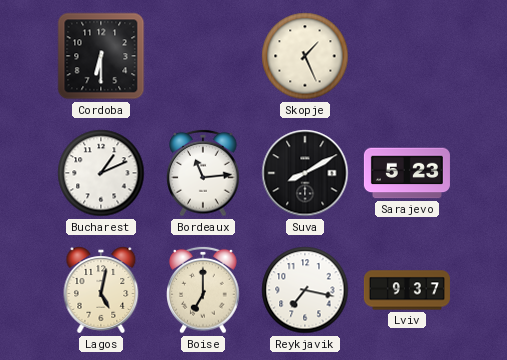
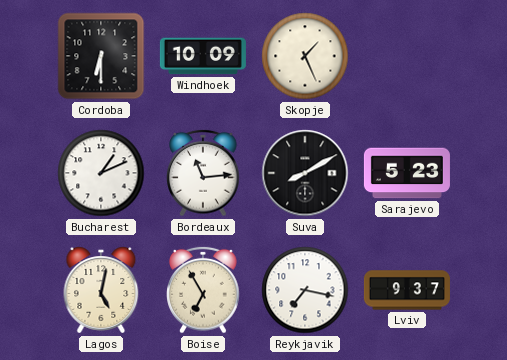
Windhoek: none -> 10:09
Boise: 7:00 -> 6:55
